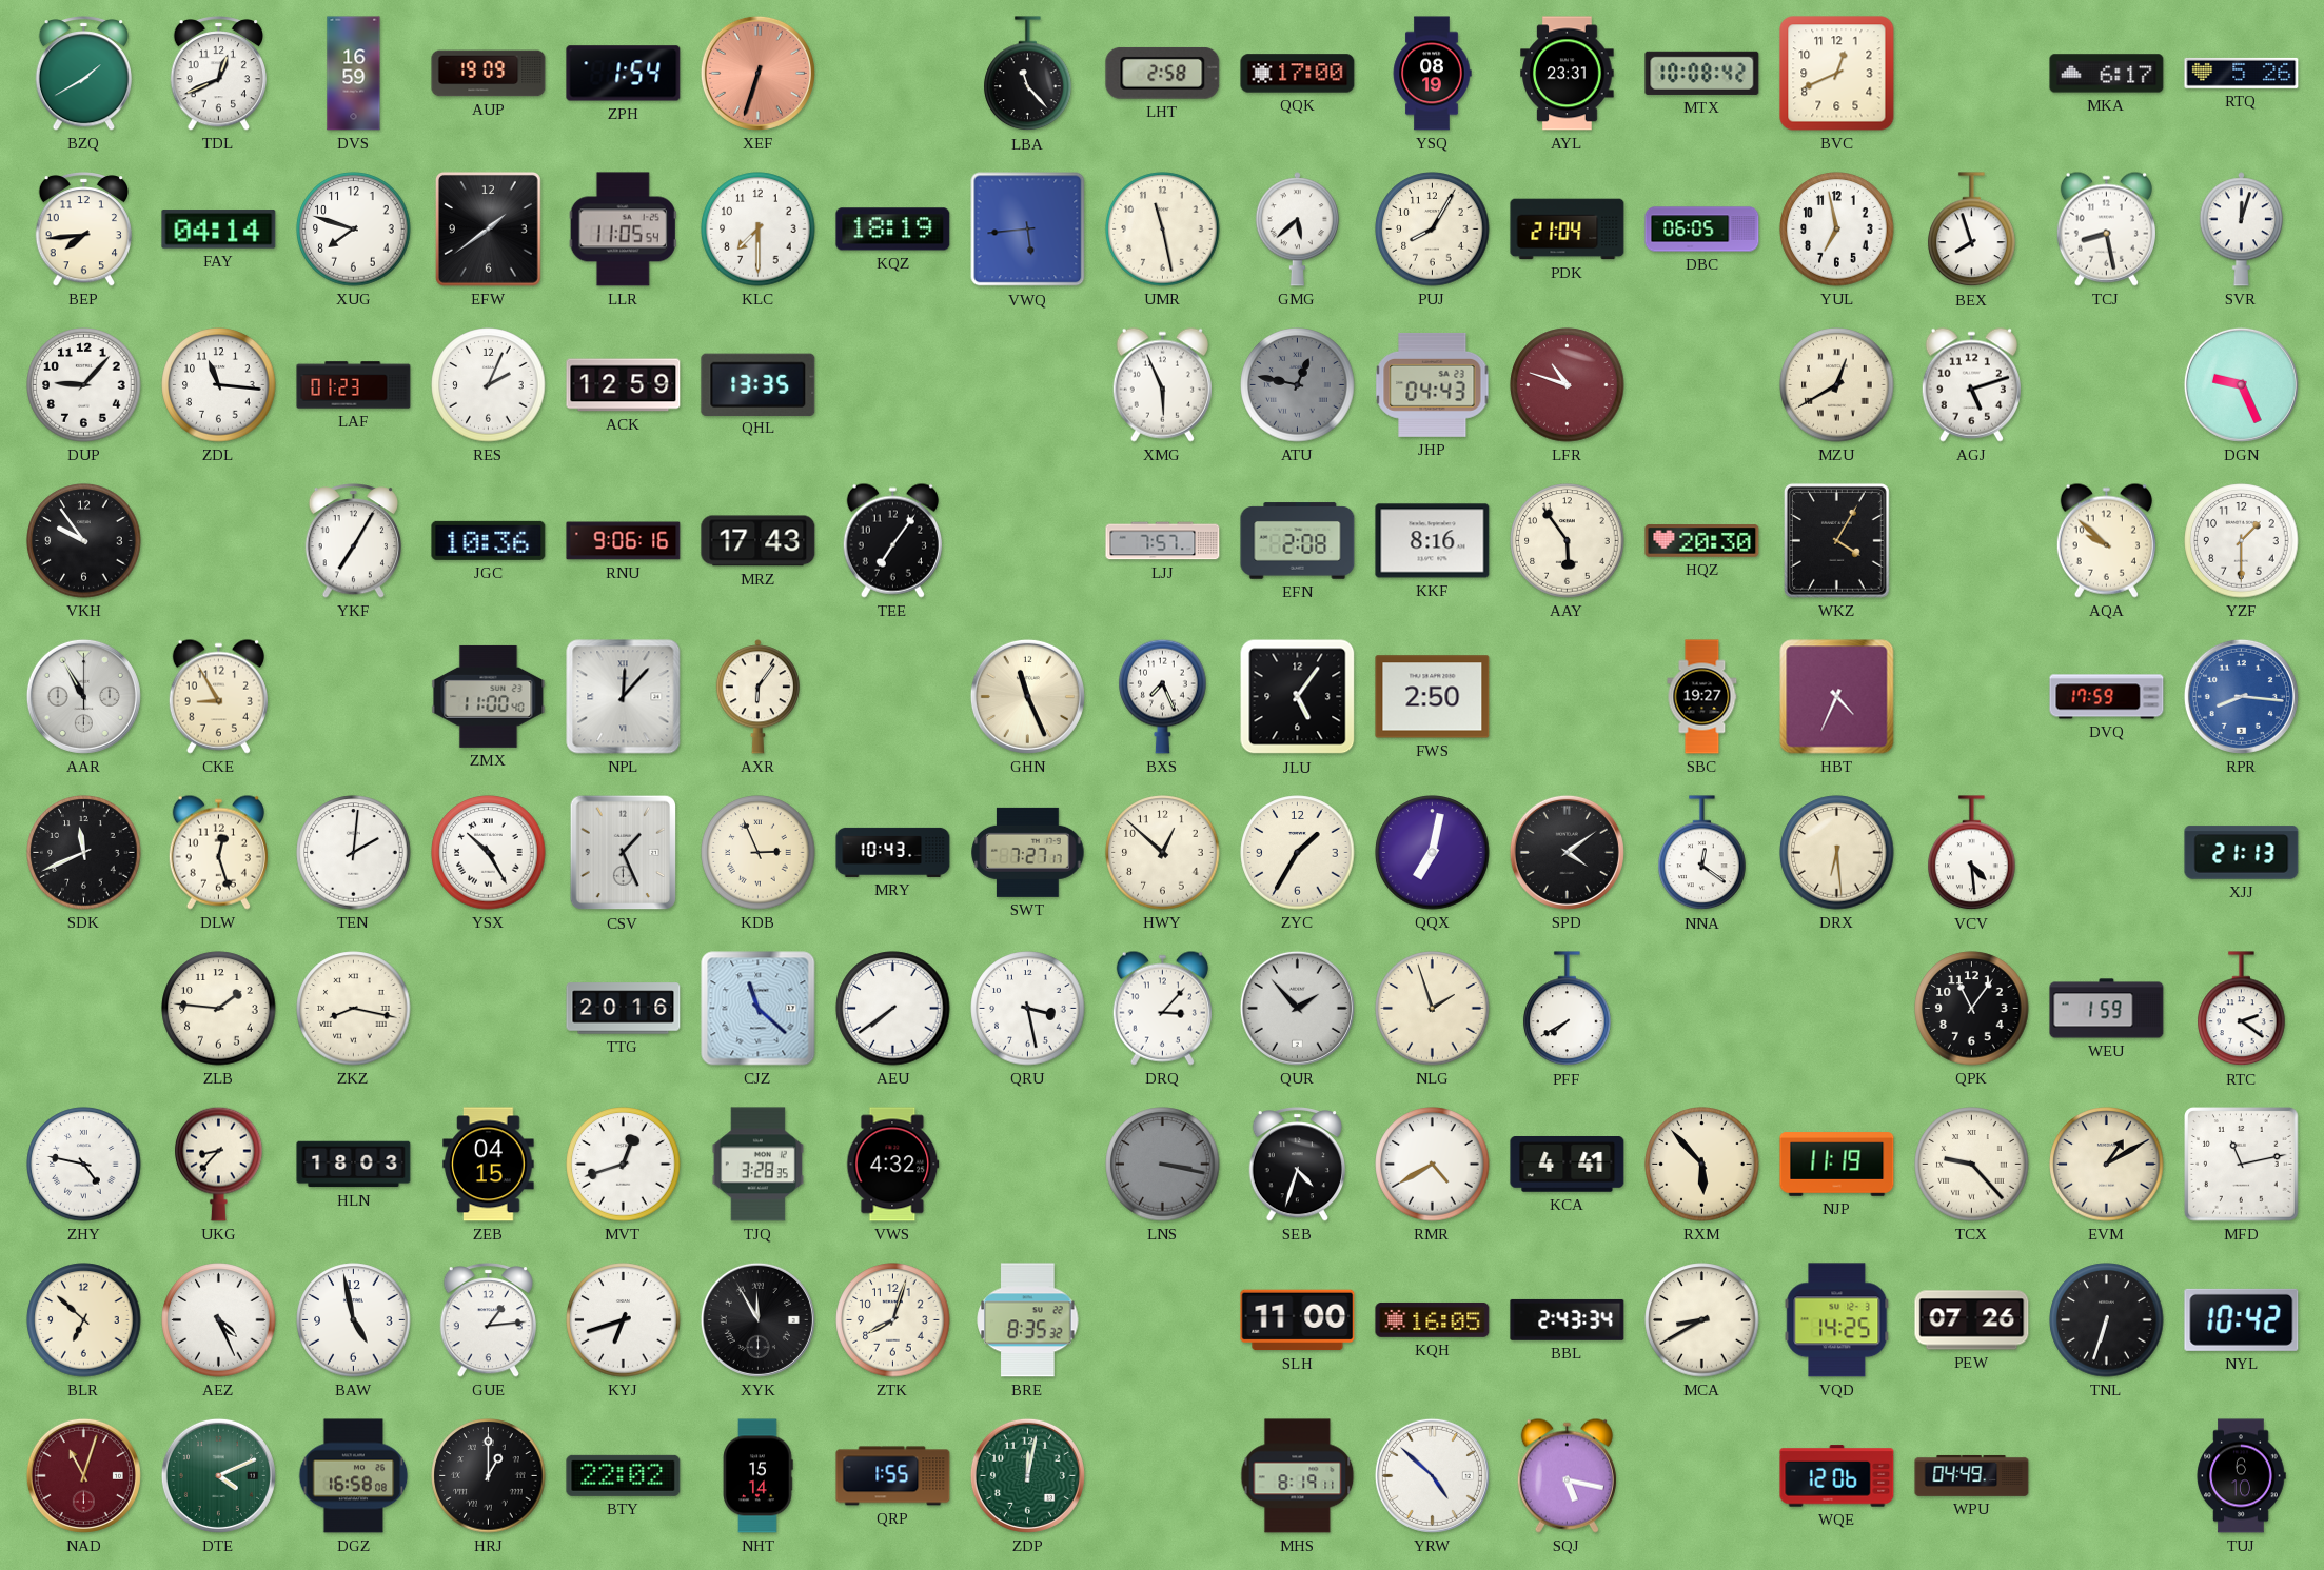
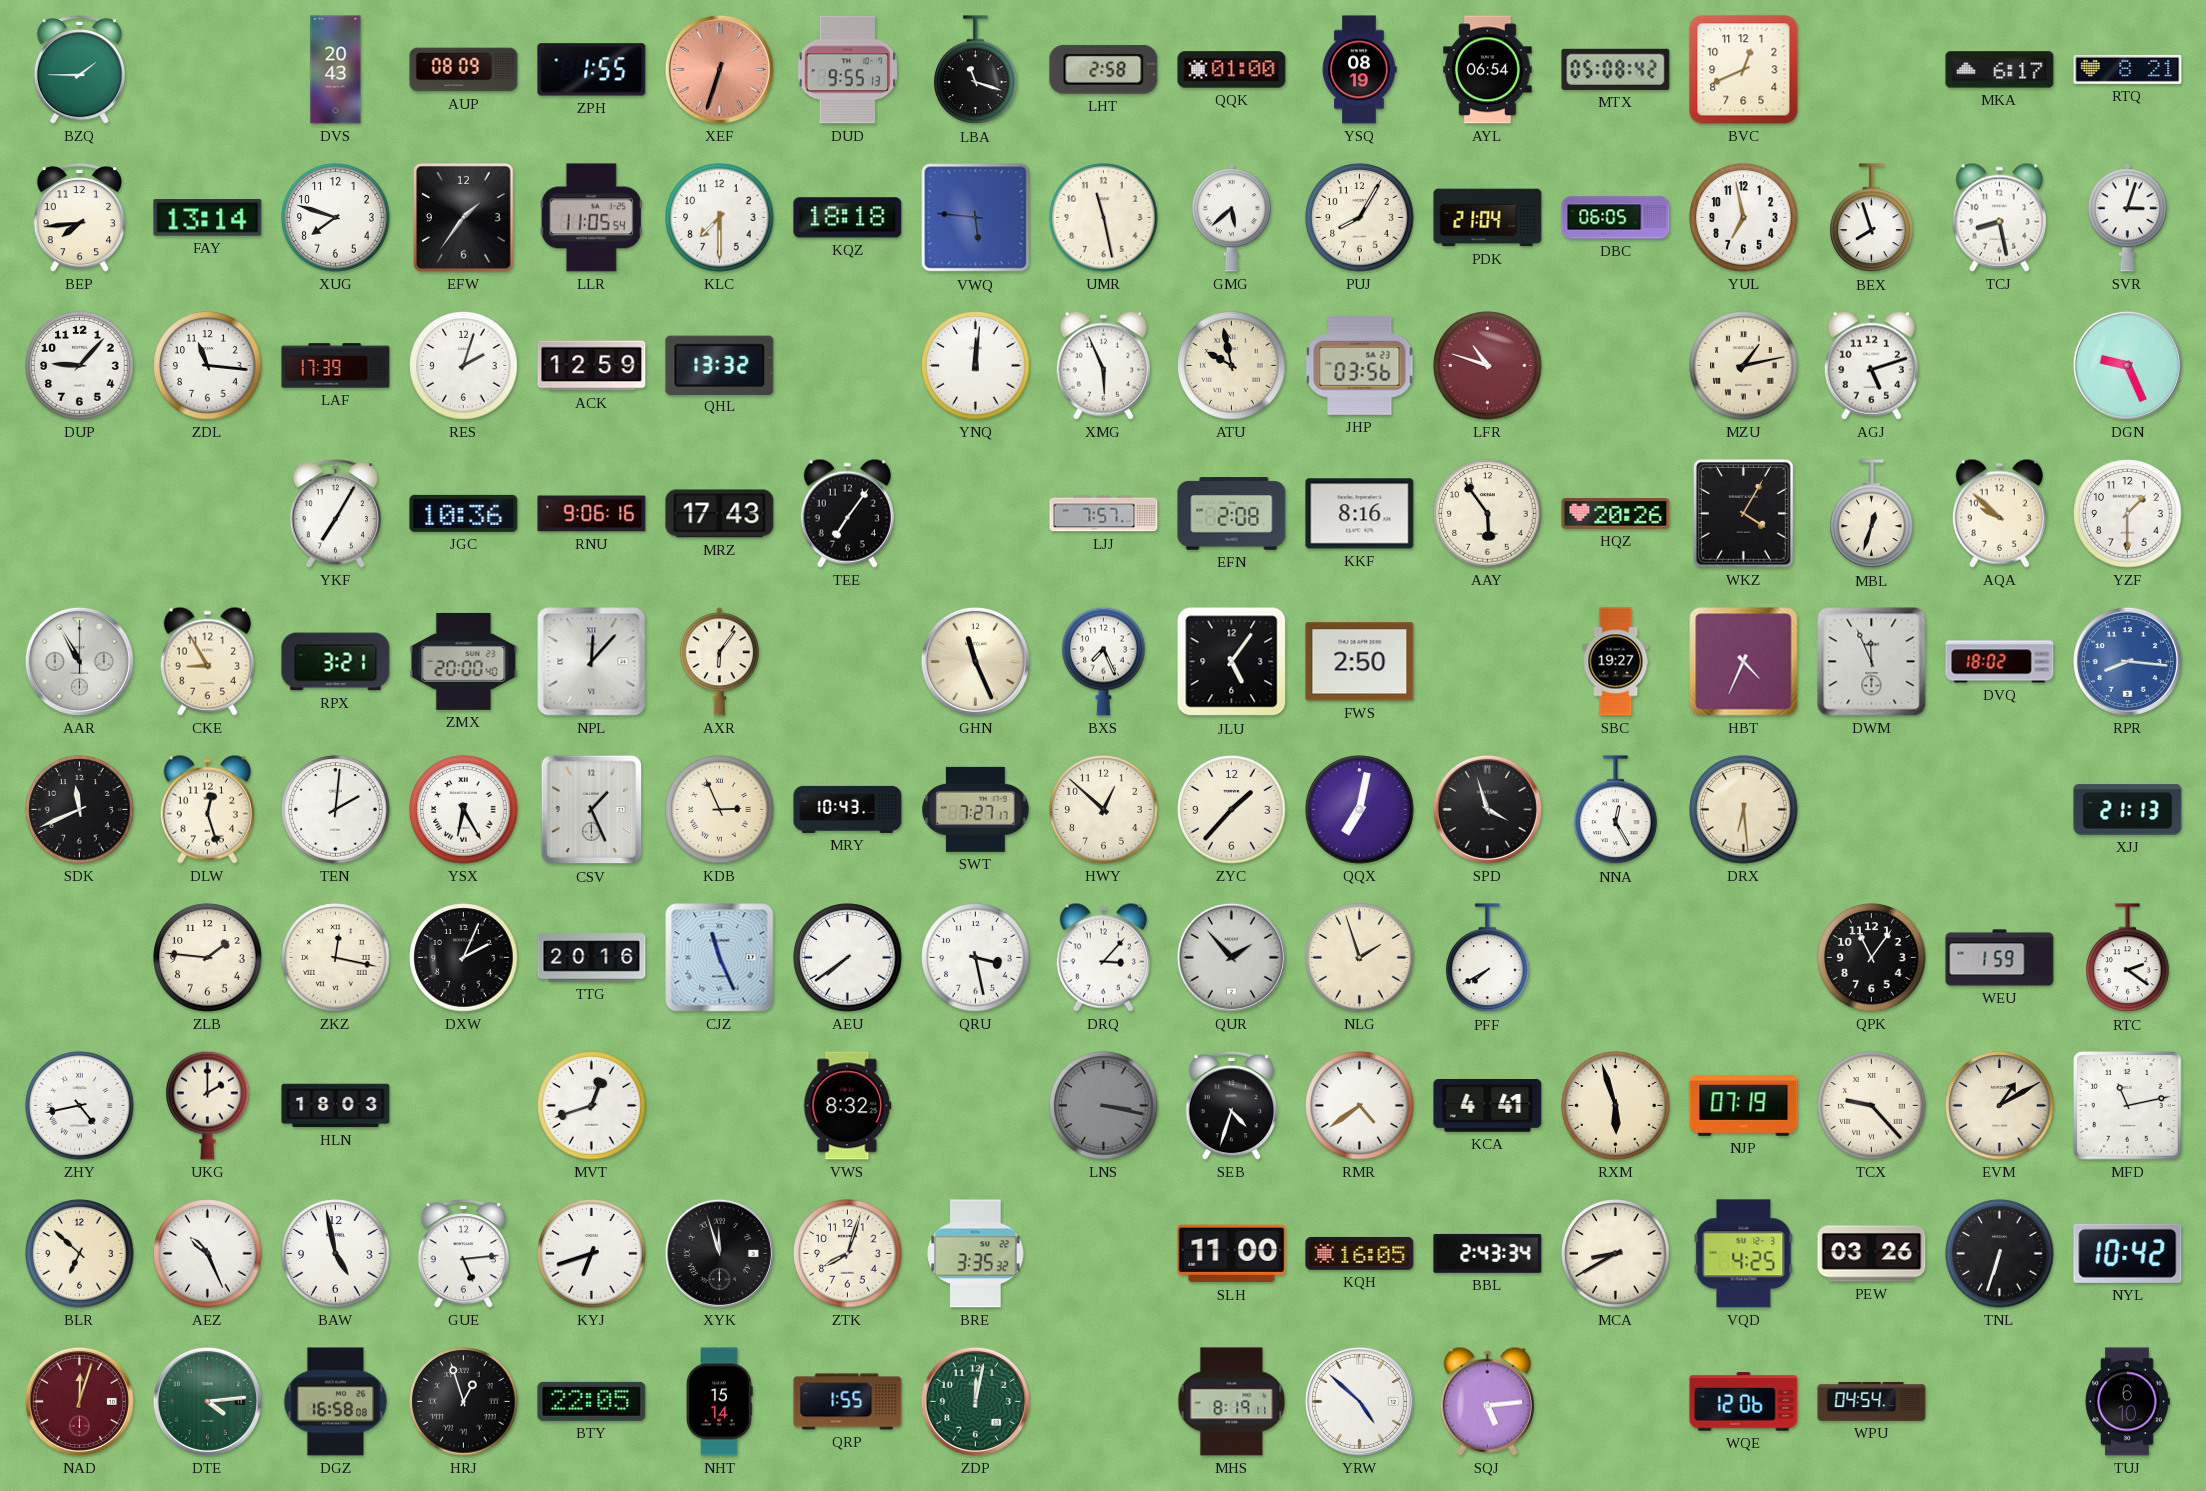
BZQ: 1:40 -> 1:45
TDL: 12:41 -> none
DVS: 16:59 -> 20:43
AUP: 19:09 -> 08:09
ZPH: 1:54 -> 1:55
DUD: none -> 9:55
LBA: 11:23 -> 11:18
QQK: 17:00 -> 01:00
AYL: 23:31 -> 06:54
MTX: 10:08 -> 05:08
RTQ: 5:26 -> 8:21
FAY: 04:14 -> 13:14
EFW: 1:39 -> 1:36
KQZ: 18:19 -> 18:18
VWQ: 5:44 -> 5:46
SVR: 12:03 -> 3:03
LAF: 01:23 -> 17:39
RES: 2:04 -> 2:03
QHL: 13:35 -> 13:32
YNQ: none -> 12:01
ATU: 12:47 -> 9:58
ATU dial: grey -> cream
JHP: 04:43 -> 03:56
MZU: 12:40 -> 1:13
VKH: 9:54 -> none
HQZ: 20:30 -> 20:26
MBL: none -> 12:33
RPX: none -> 3:21
ZMX: 11:00 -> 20:00
DWM: none -> 11:56
DVQ: 17:59 -> 18:02
YSX: 10:25 -> 6:25
ZYC: 1:35 -> 1:37
SPD: 4:09 -> 3:57
NNA: 12:21 -> 12:25
VCV: 4:29 -> none
ZKZ: 8:17 -> 12:17
DXW: none -> 2:04
CJZ: 11:22 -> 11:26
ZHY: 4:47 -> 4:43
UKG: 8:37 -> 2:00
ZEB: 04:15 -> none
TJQ: 3:28 -> none
VWS: 4:32 -> 8:32
RMR: 4:40 -> 4:39
RXM: 5:53 -> 5:57
NJP: 11:19 -> 07:19
AEZ: 4:26 -> 10:26
GUE: 1:14 -> 5:14
XYK: 11:55 -> 11:57
BRE: 8:35 -> 3:35
VQD: 14:25 -> 4:25
PEW: 07:26 -> 03:26
NAD: 11:03 -> 12:03
DTE: 4:11 -> 4:14
HRJ: 1:00 -> 12:57
BTY: 22:02 -> 22:05
SQJ: 5:17 -> 5:14
WPU: 04:49 -> 04:54
